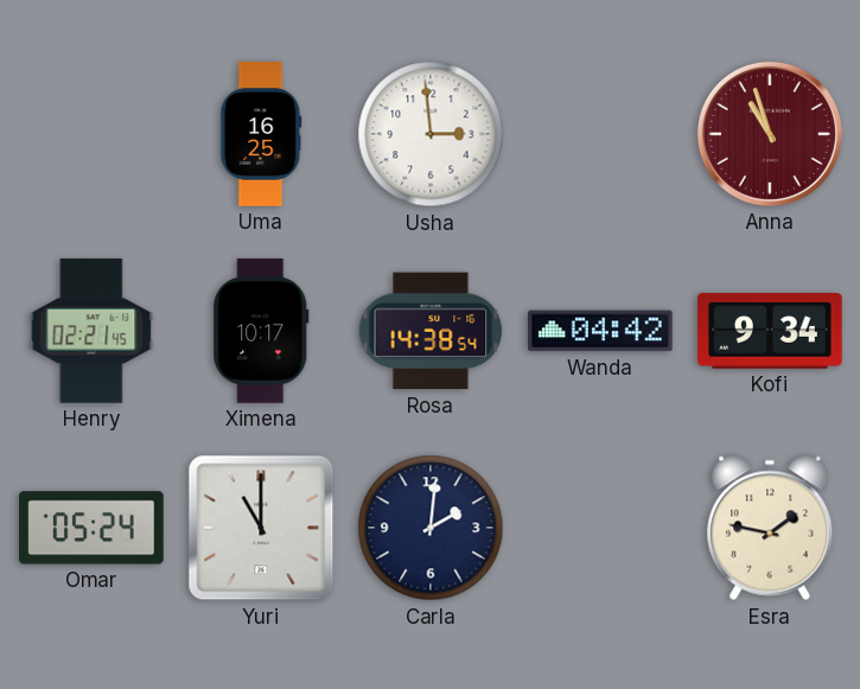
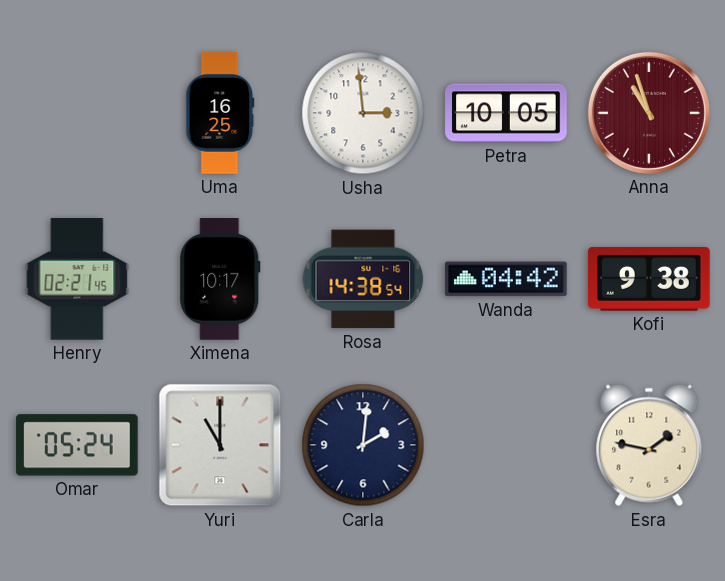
Petra: none -> 10:05
Kofi: 9:34 -> 9:38
